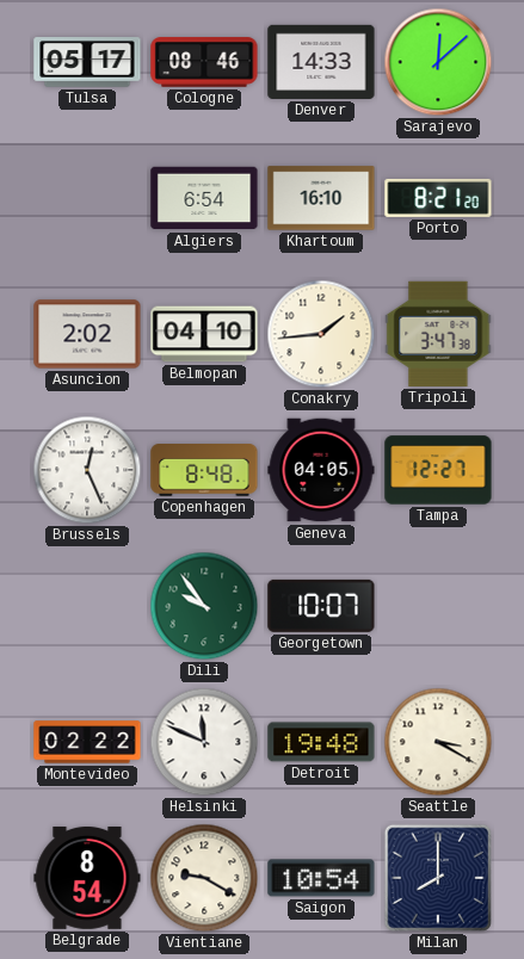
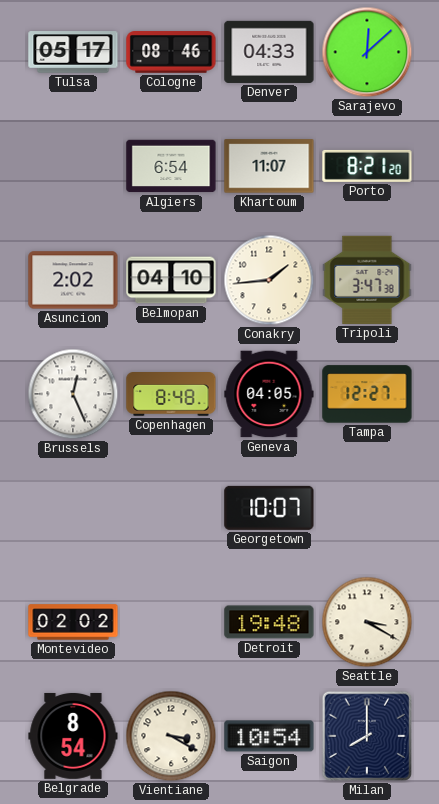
Denver: 14:33 -> 04:33
Khartoum: 16:10 -> 11:07
Dili: 9:54 -> none
Montevideo: 02:22 -> 02:02
Helsinki: 11:49 -> none
Vientiane: 9:20 -> 3:20
